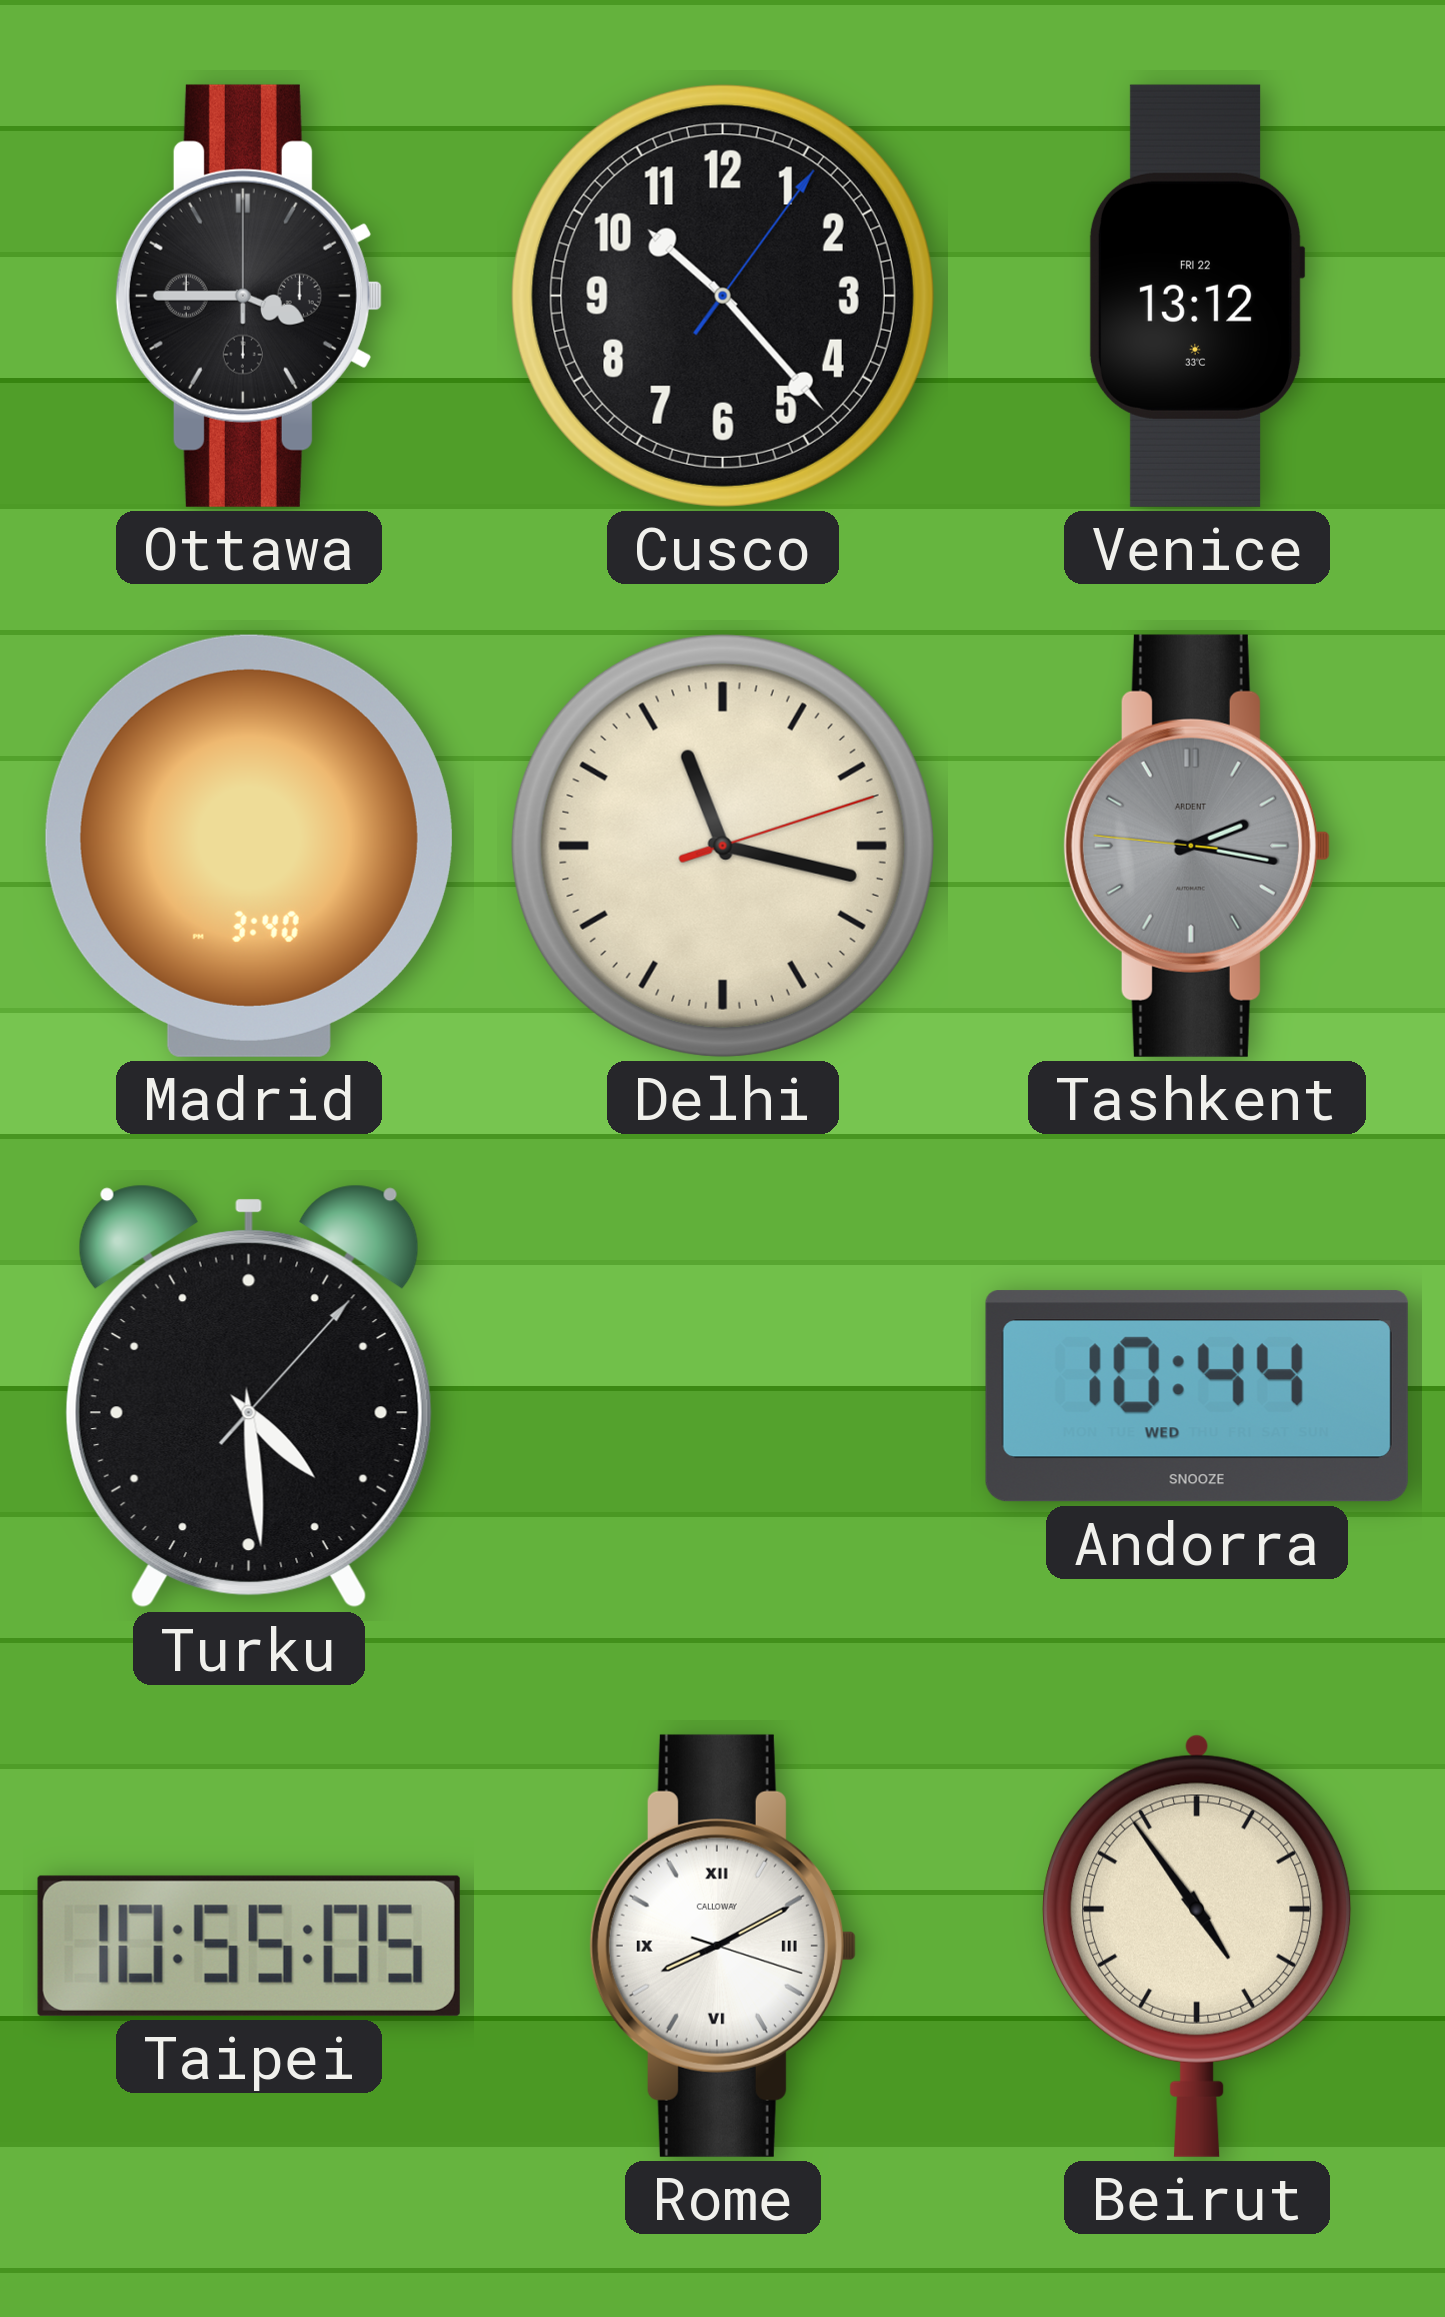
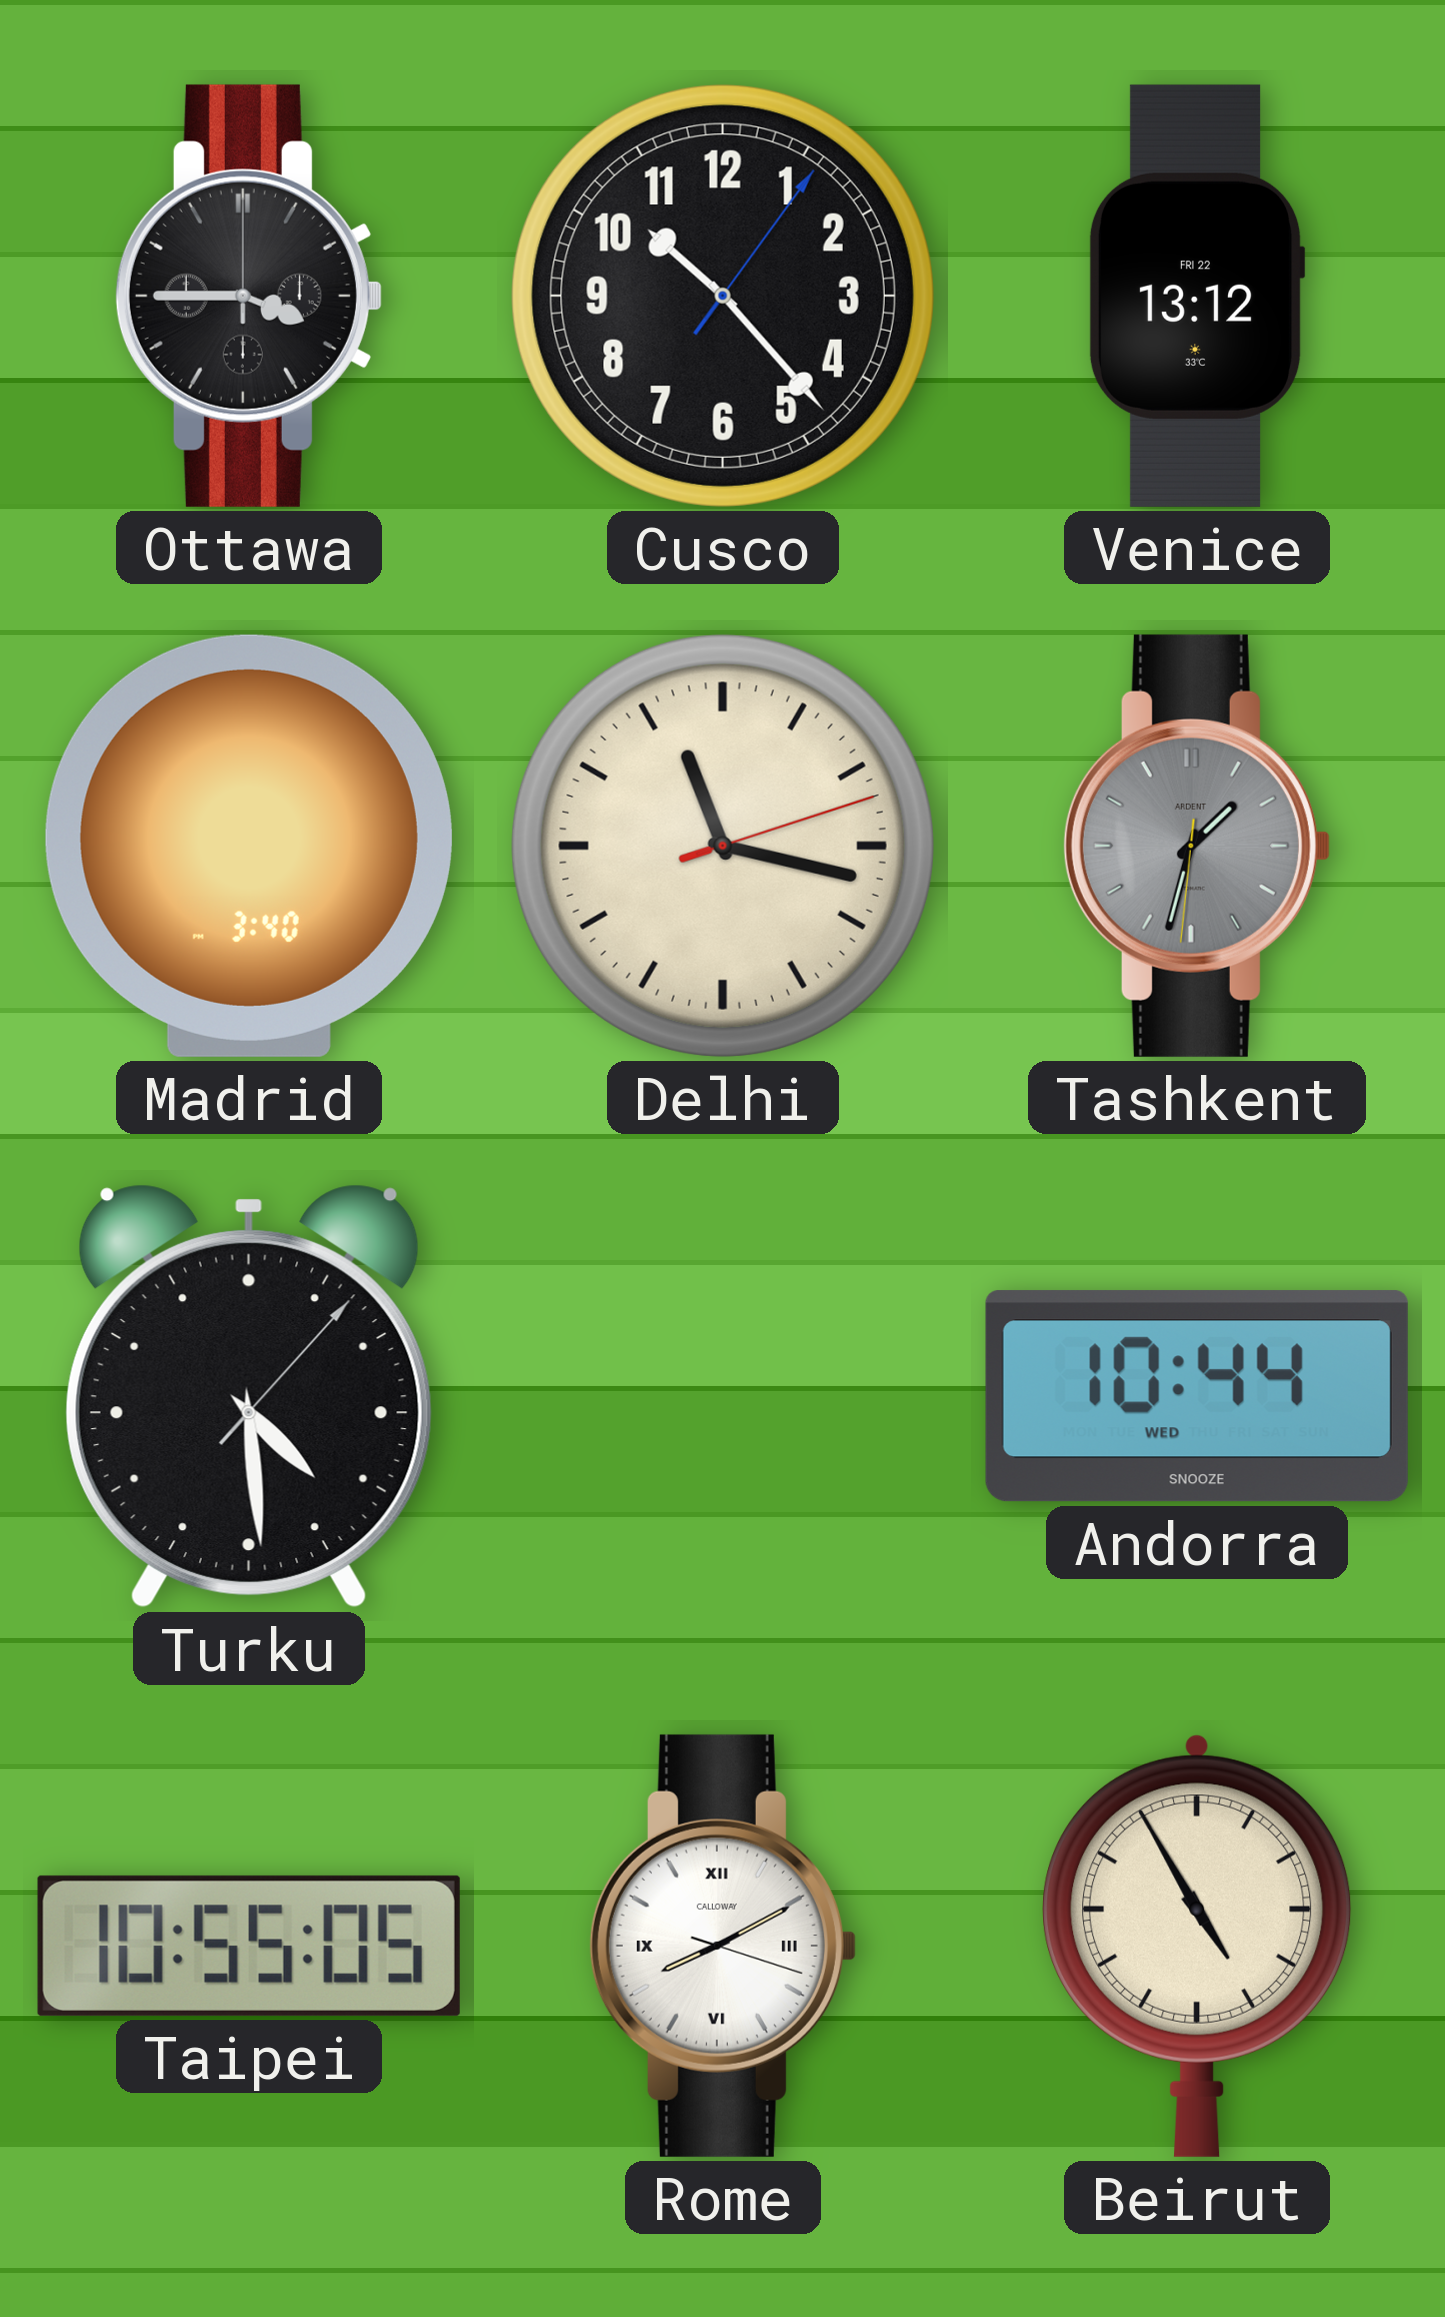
Tashkent: 2:16 -> 1:32
Beirut: 4:54 -> 4:55
